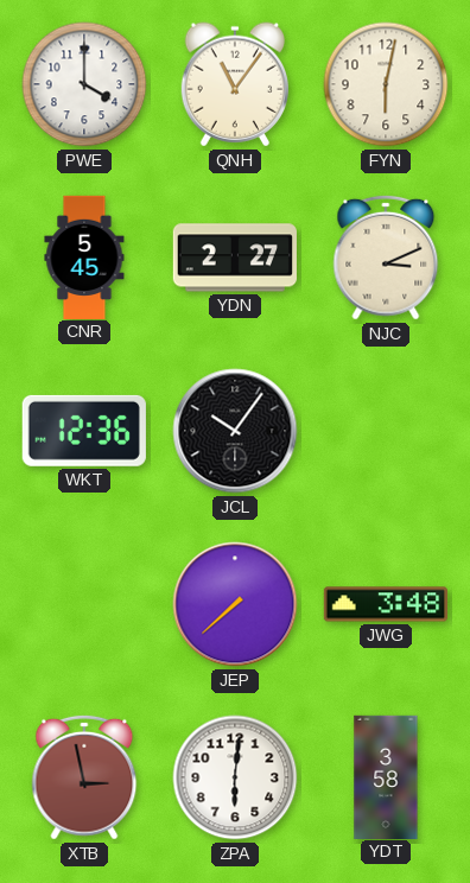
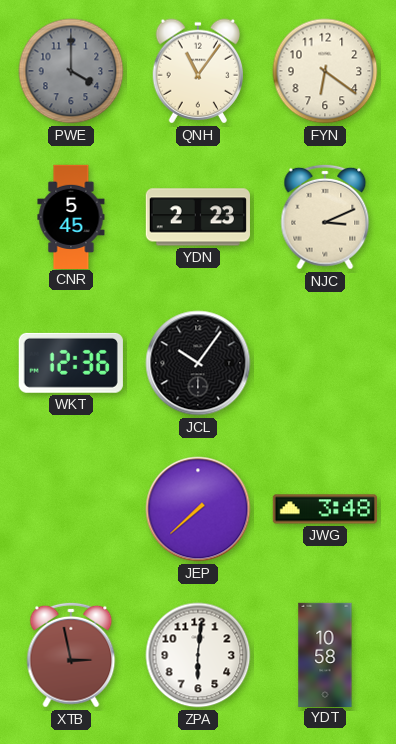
PWE dial: white -> grey
FYN: 6:02 -> 6:21
YDN: 2:27 -> 2:23
YDT: 3:58 -> 10:58
